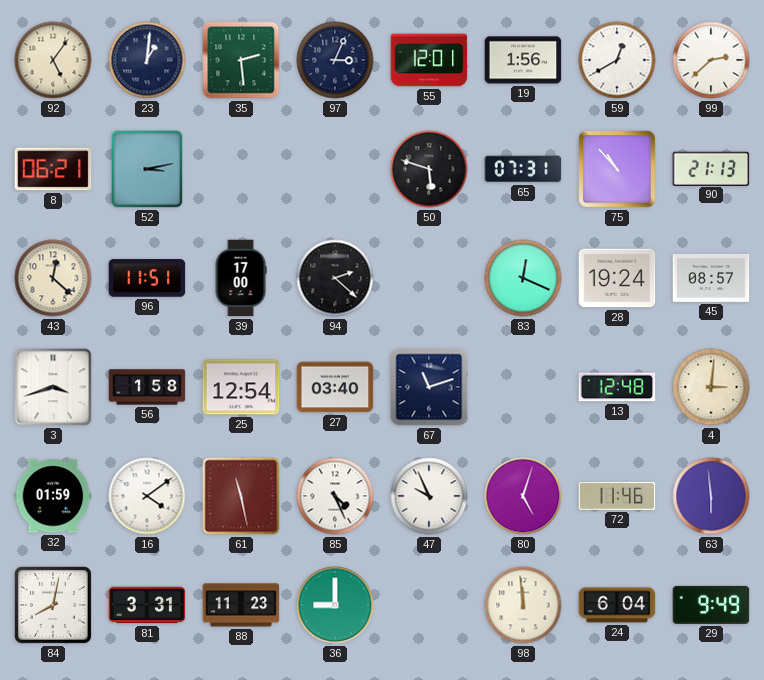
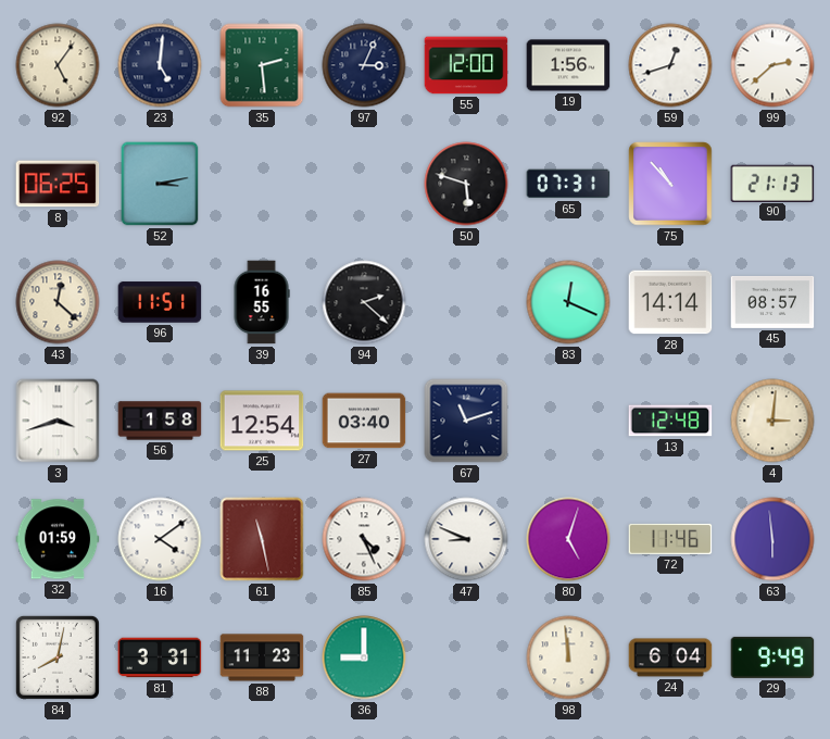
23: 1:01 -> 5:01
55: 12:01 -> 12:00
59: 12:40 -> 12:42
8: 06:21 -> 06:25
39: 17:00 -> 16:55
28: 19:24 -> 14:14
47: 9:56 -> 8:49
